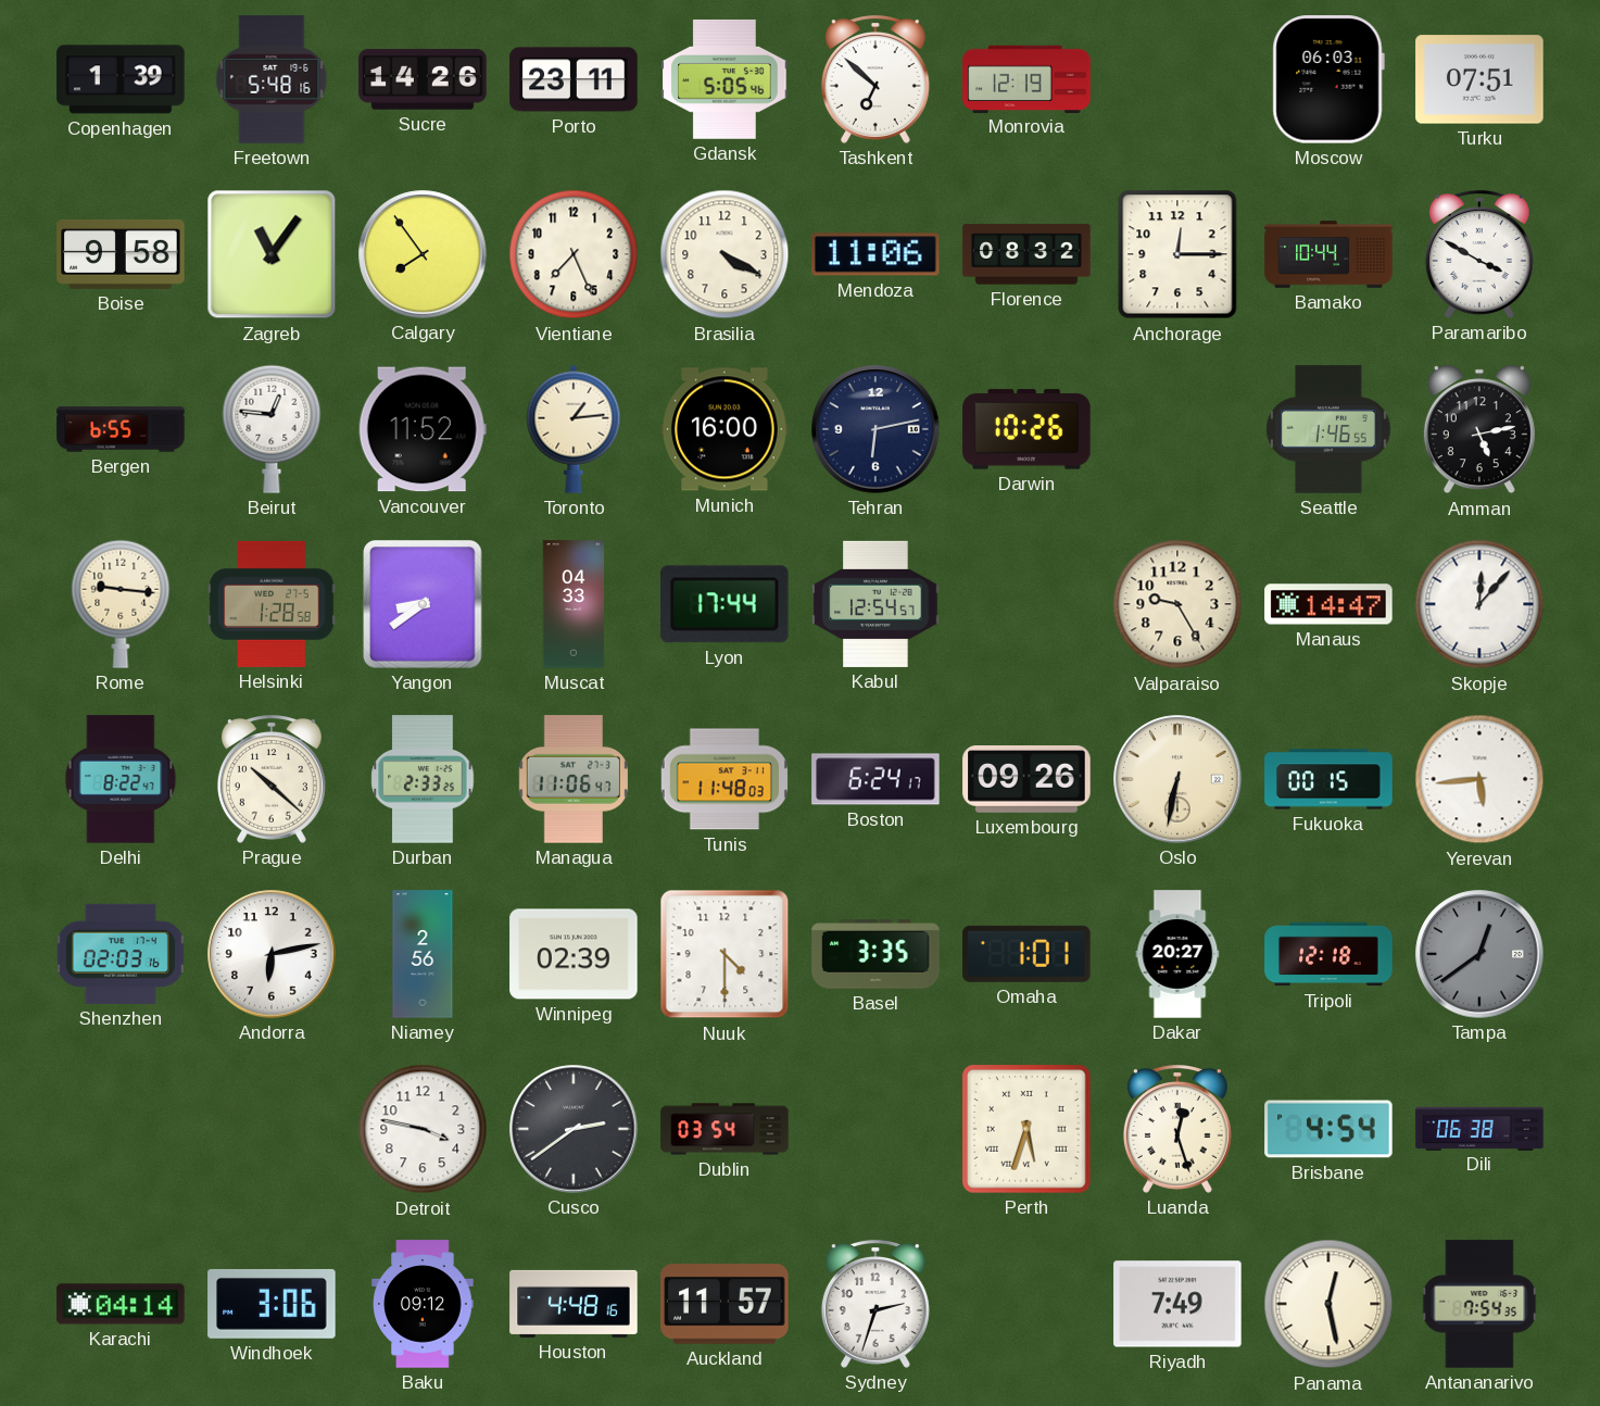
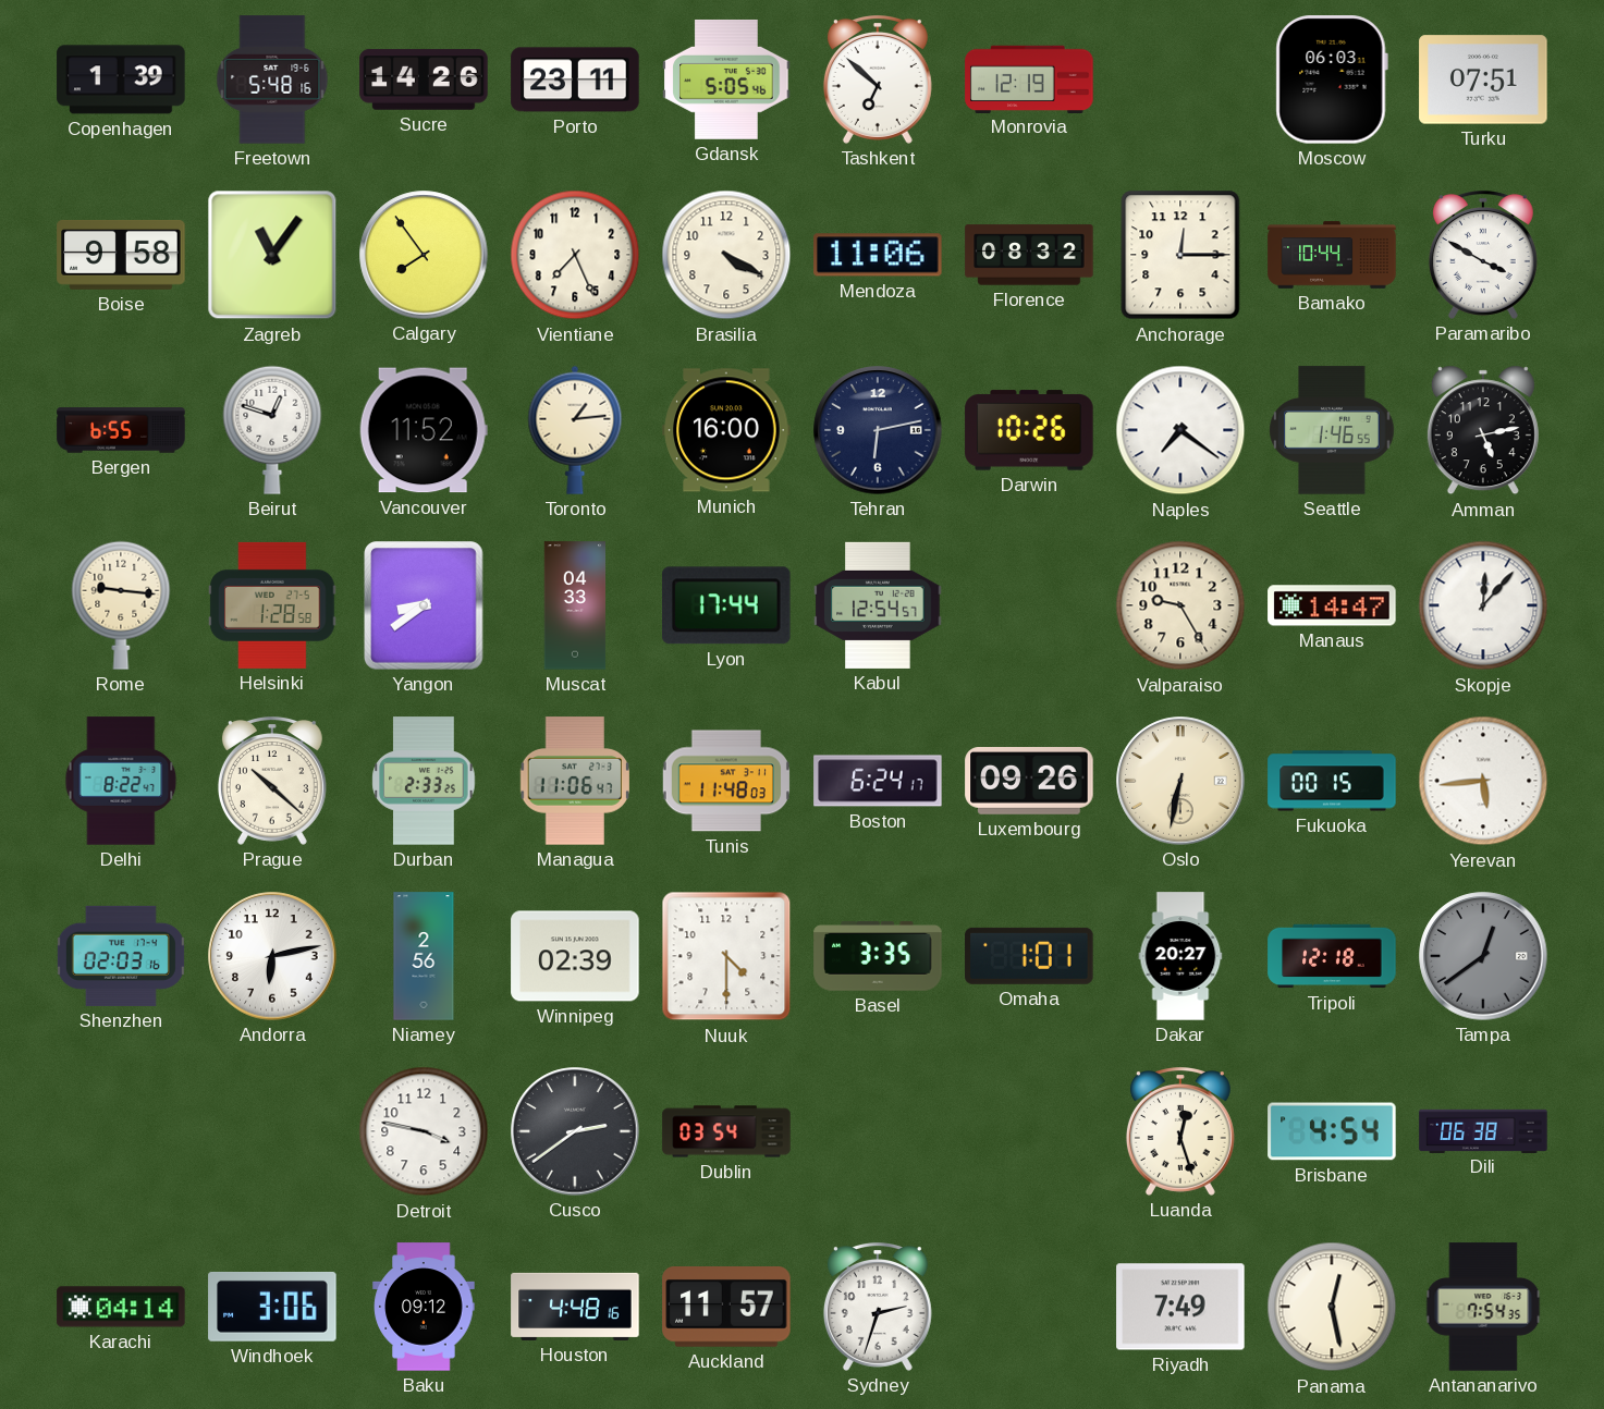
Beirut: 12:46 -> 12:48
Naples: none -> 7:21
Perth: 5:33 -> none
